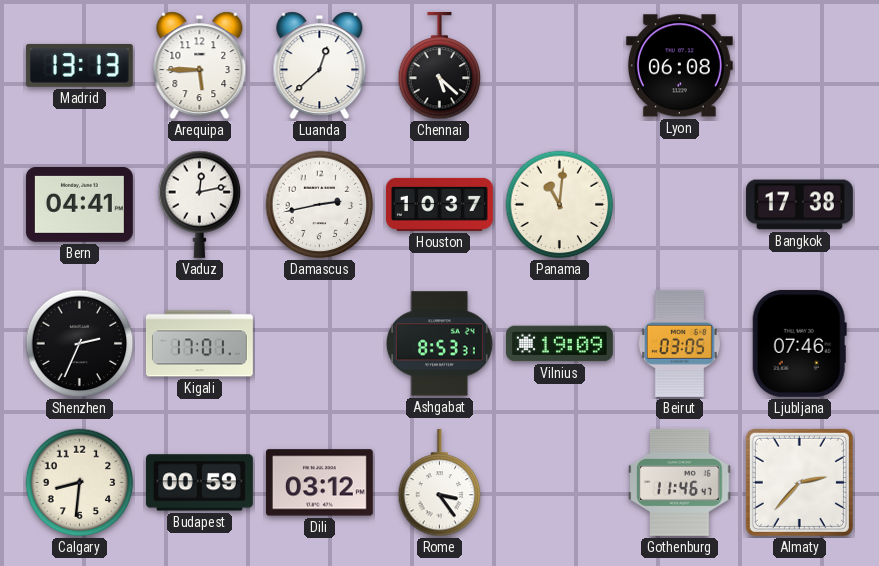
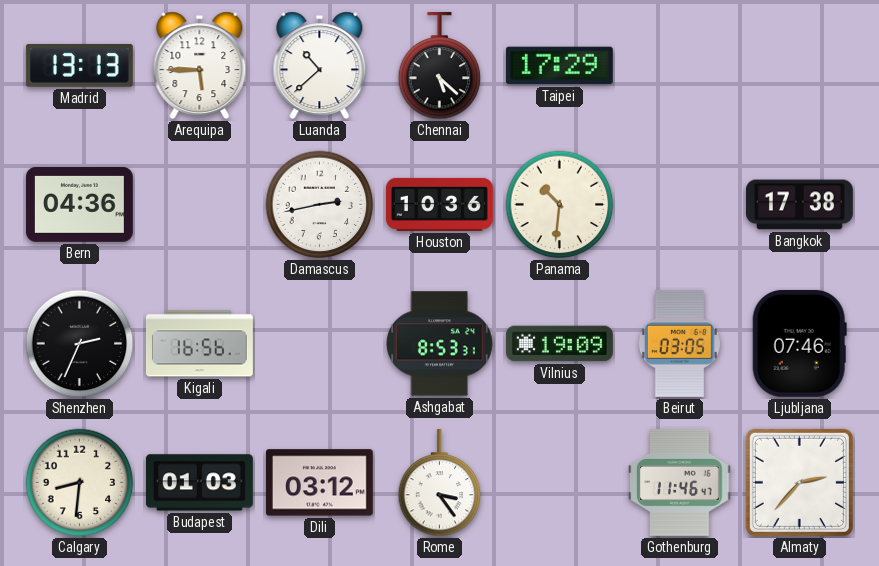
Luanda: 12:38 -> 10:38
Taipei: none -> 17:29
Lyon: 06:08 -> none
Bern: 04:41 -> 04:36
Vaduz: 12:13 -> none
Houston: 10:37 -> 10:36
Panama: 11:01 -> 10:31
Kigali: 17:01 -> 16:56
Budapest: 00:59 -> 01:03
